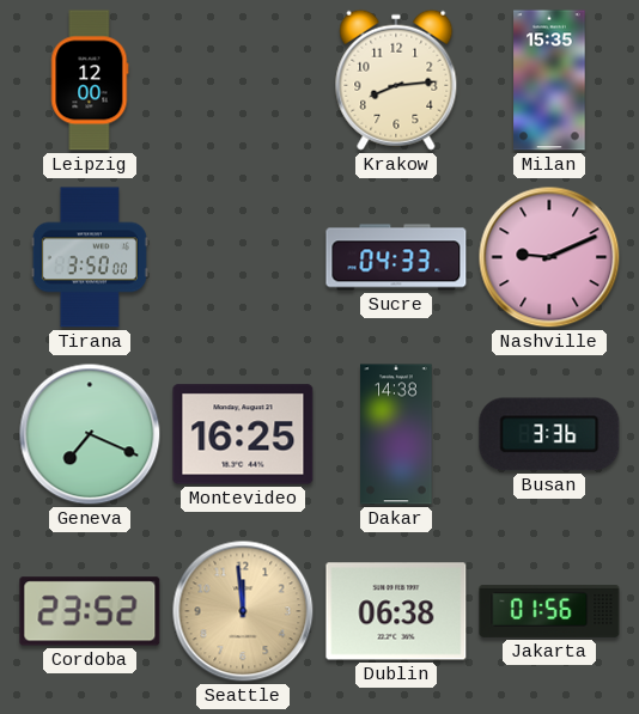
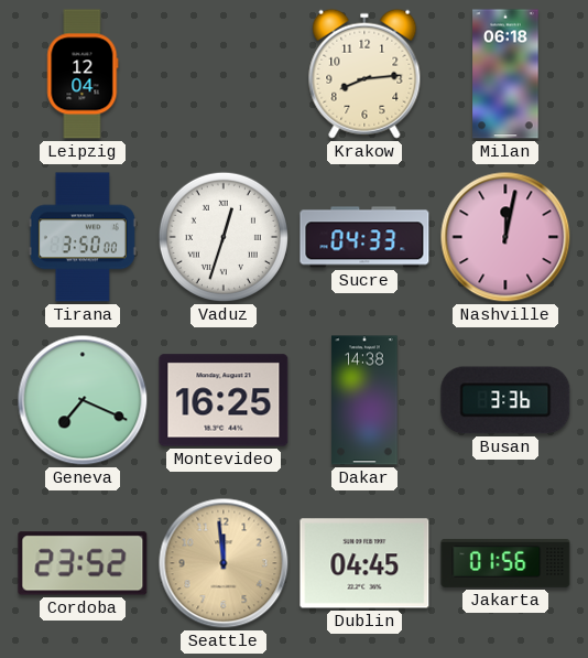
Leipzig: 12:00 -> 12:04
Milan: 15:35 -> 06:18
Vaduz: none -> 12:33
Nashville: 9:11 -> 12:02
Dublin: 06:38 -> 04:45
